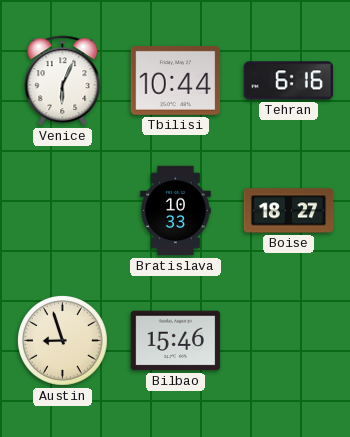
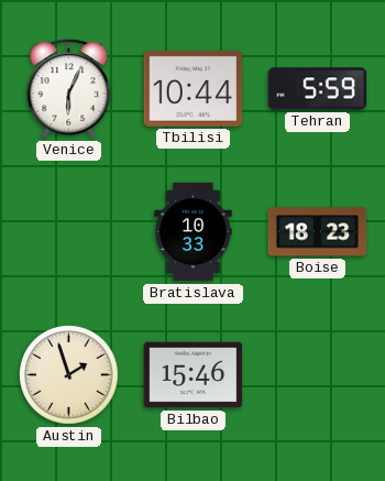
Tehran: 6:16 -> 5:59
Boise: 18:27 -> 18:23
Austin: 8:57 -> 1:57
